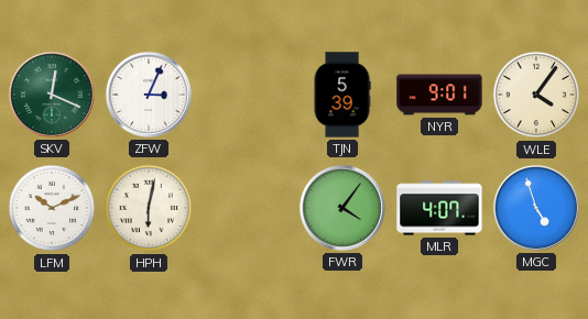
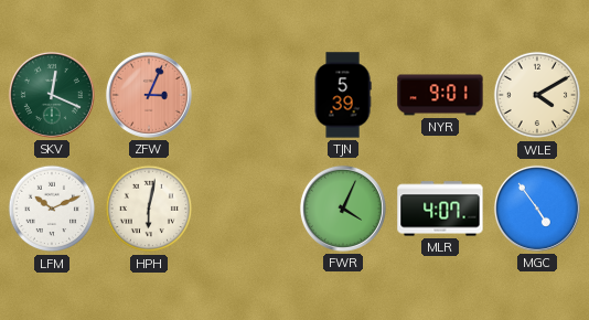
ZFW dial: white -> salmon
WLE: 4:06 -> 4:10
FWR: 4:06 -> 4:04
MGC: 4:57 -> 4:54
